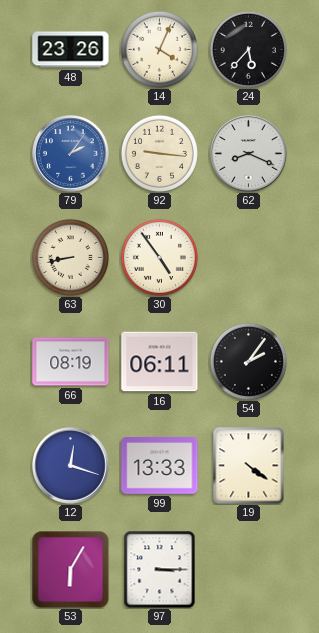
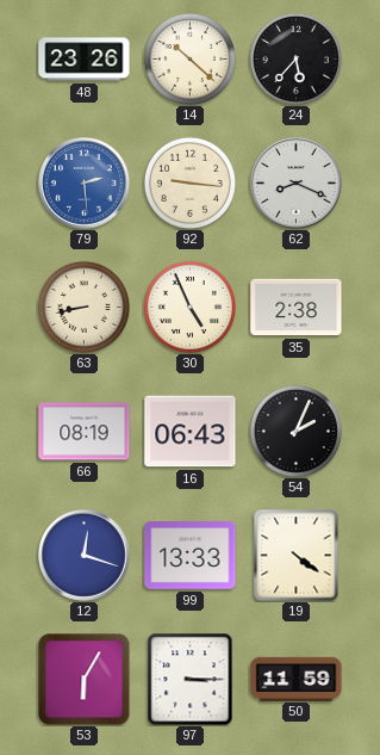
14: 4:04 -> 10:22
79: 2:06 -> 2:29
30: 4:54 -> 4:56
35: none -> 2:38
16: 06:11 -> 06:43
54: 2:06 -> 2:04
50: none -> 11:59
